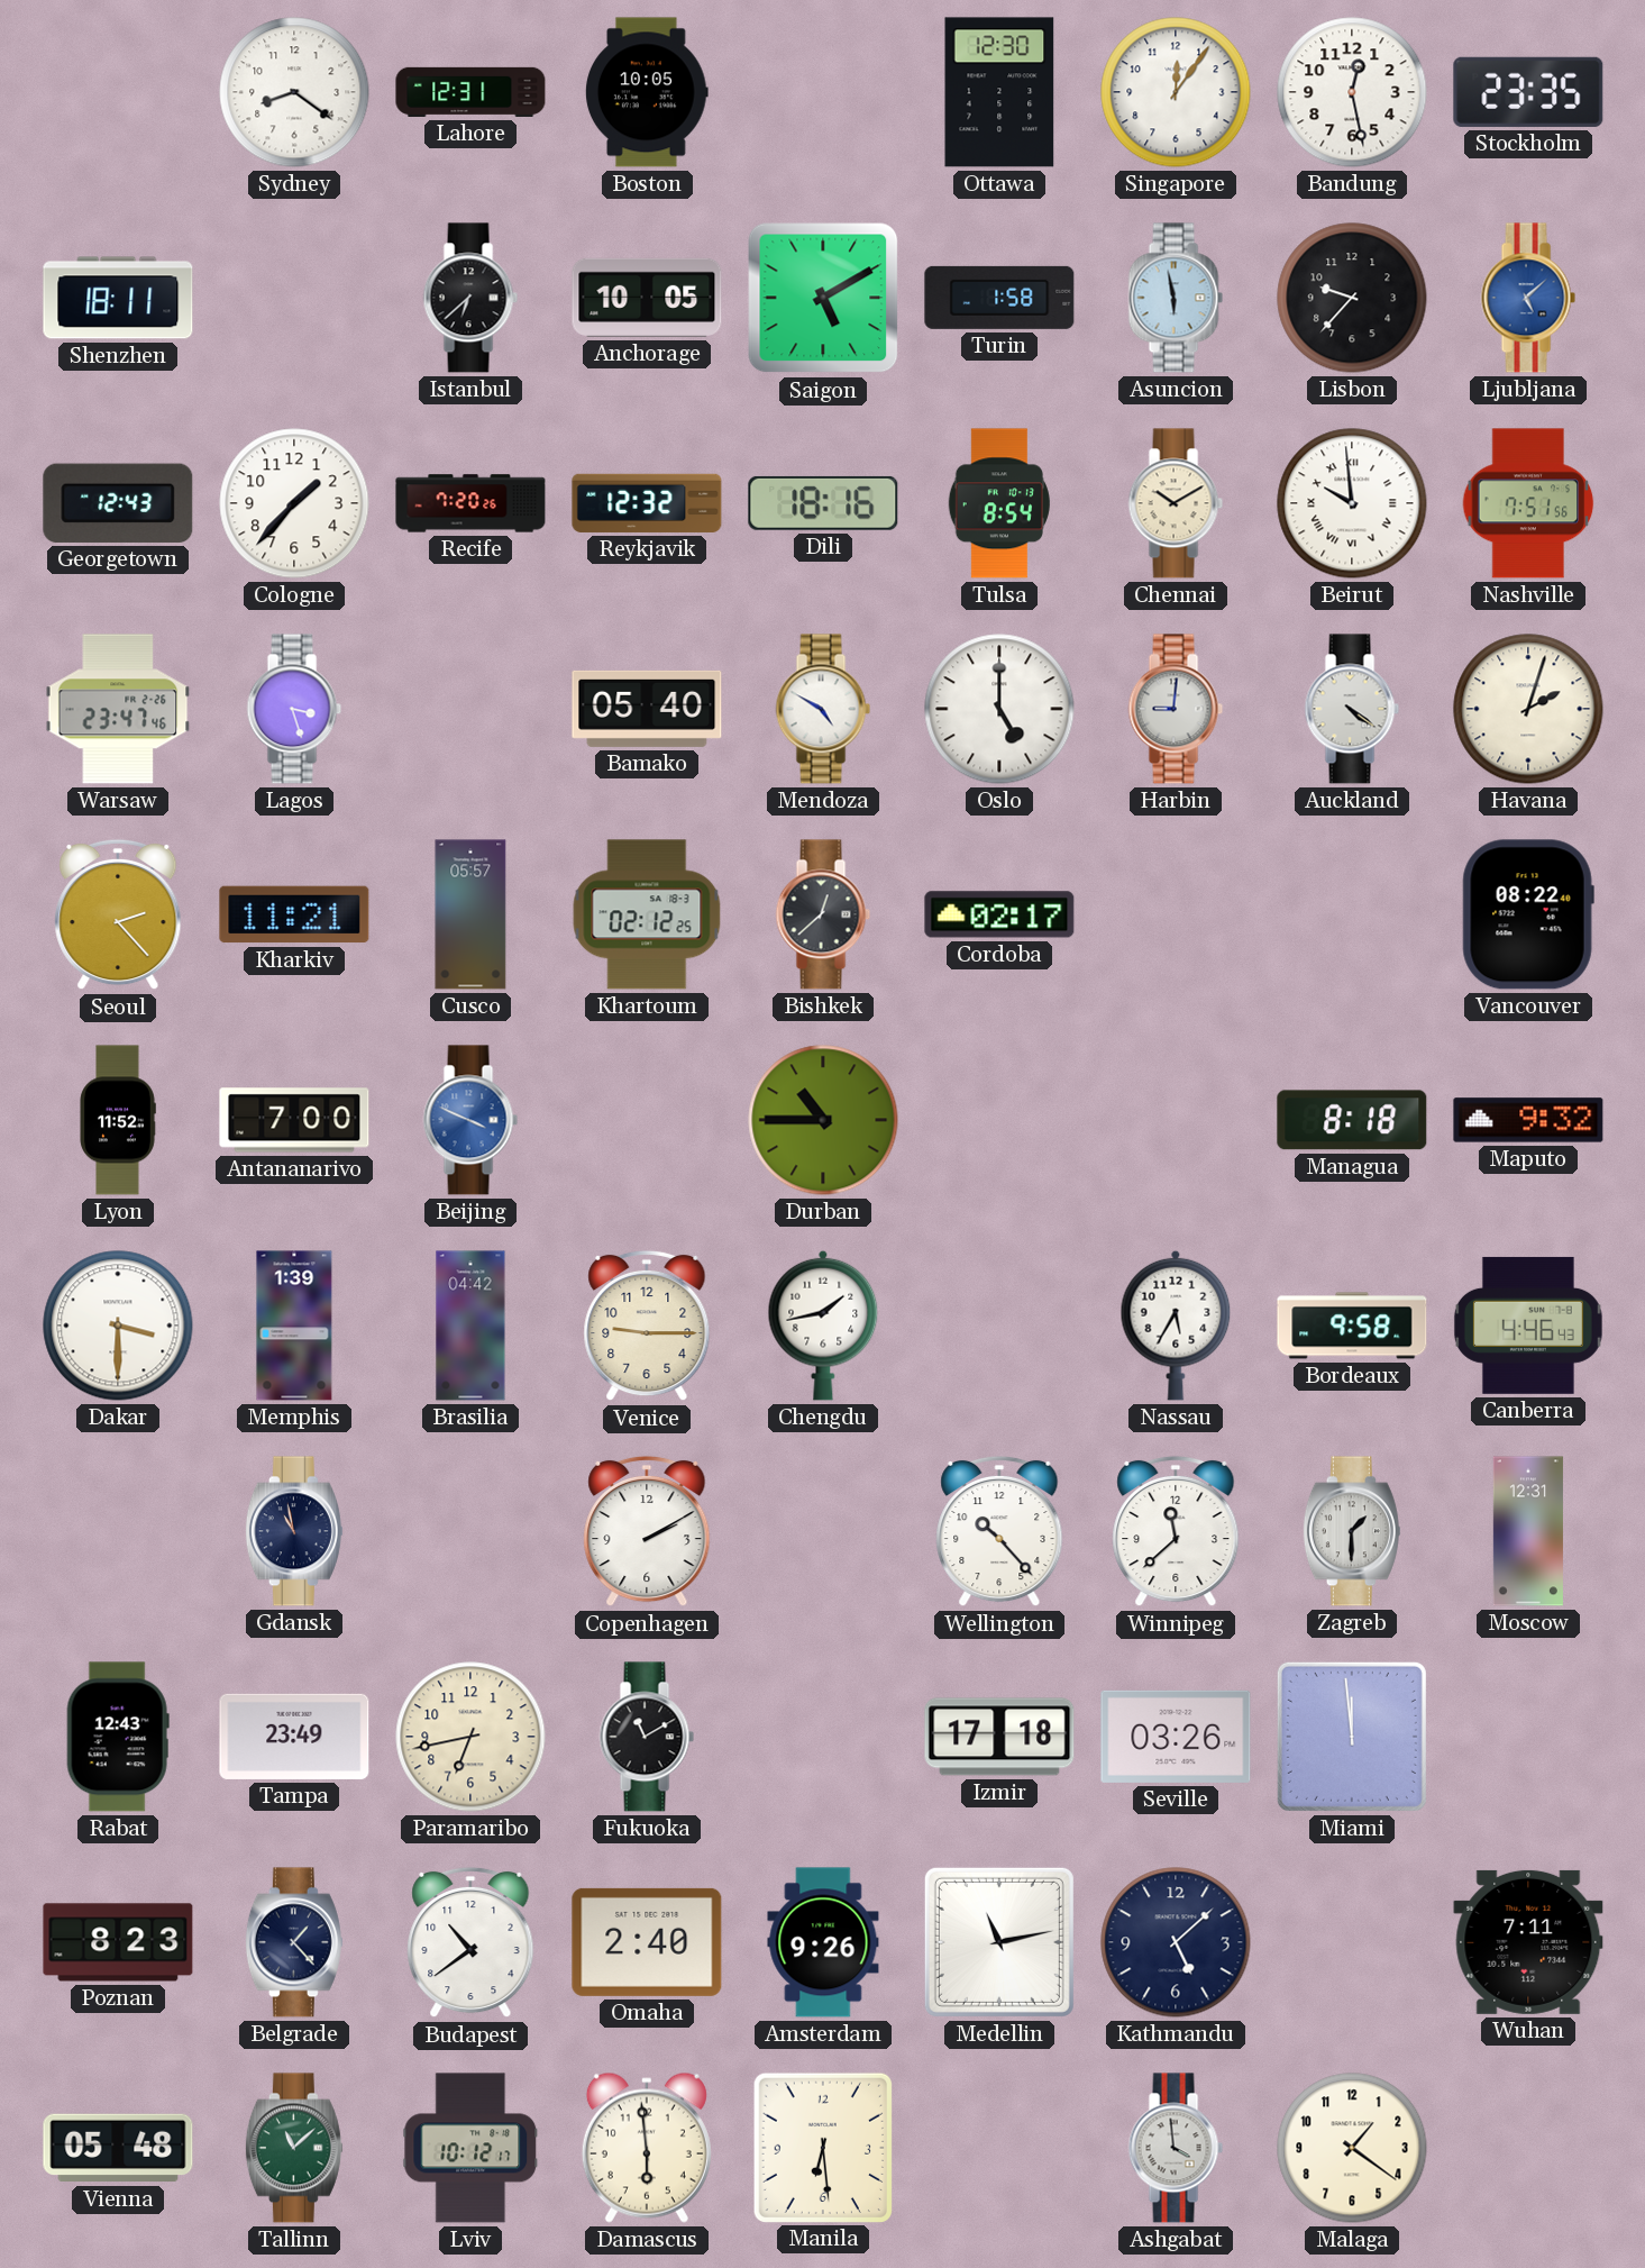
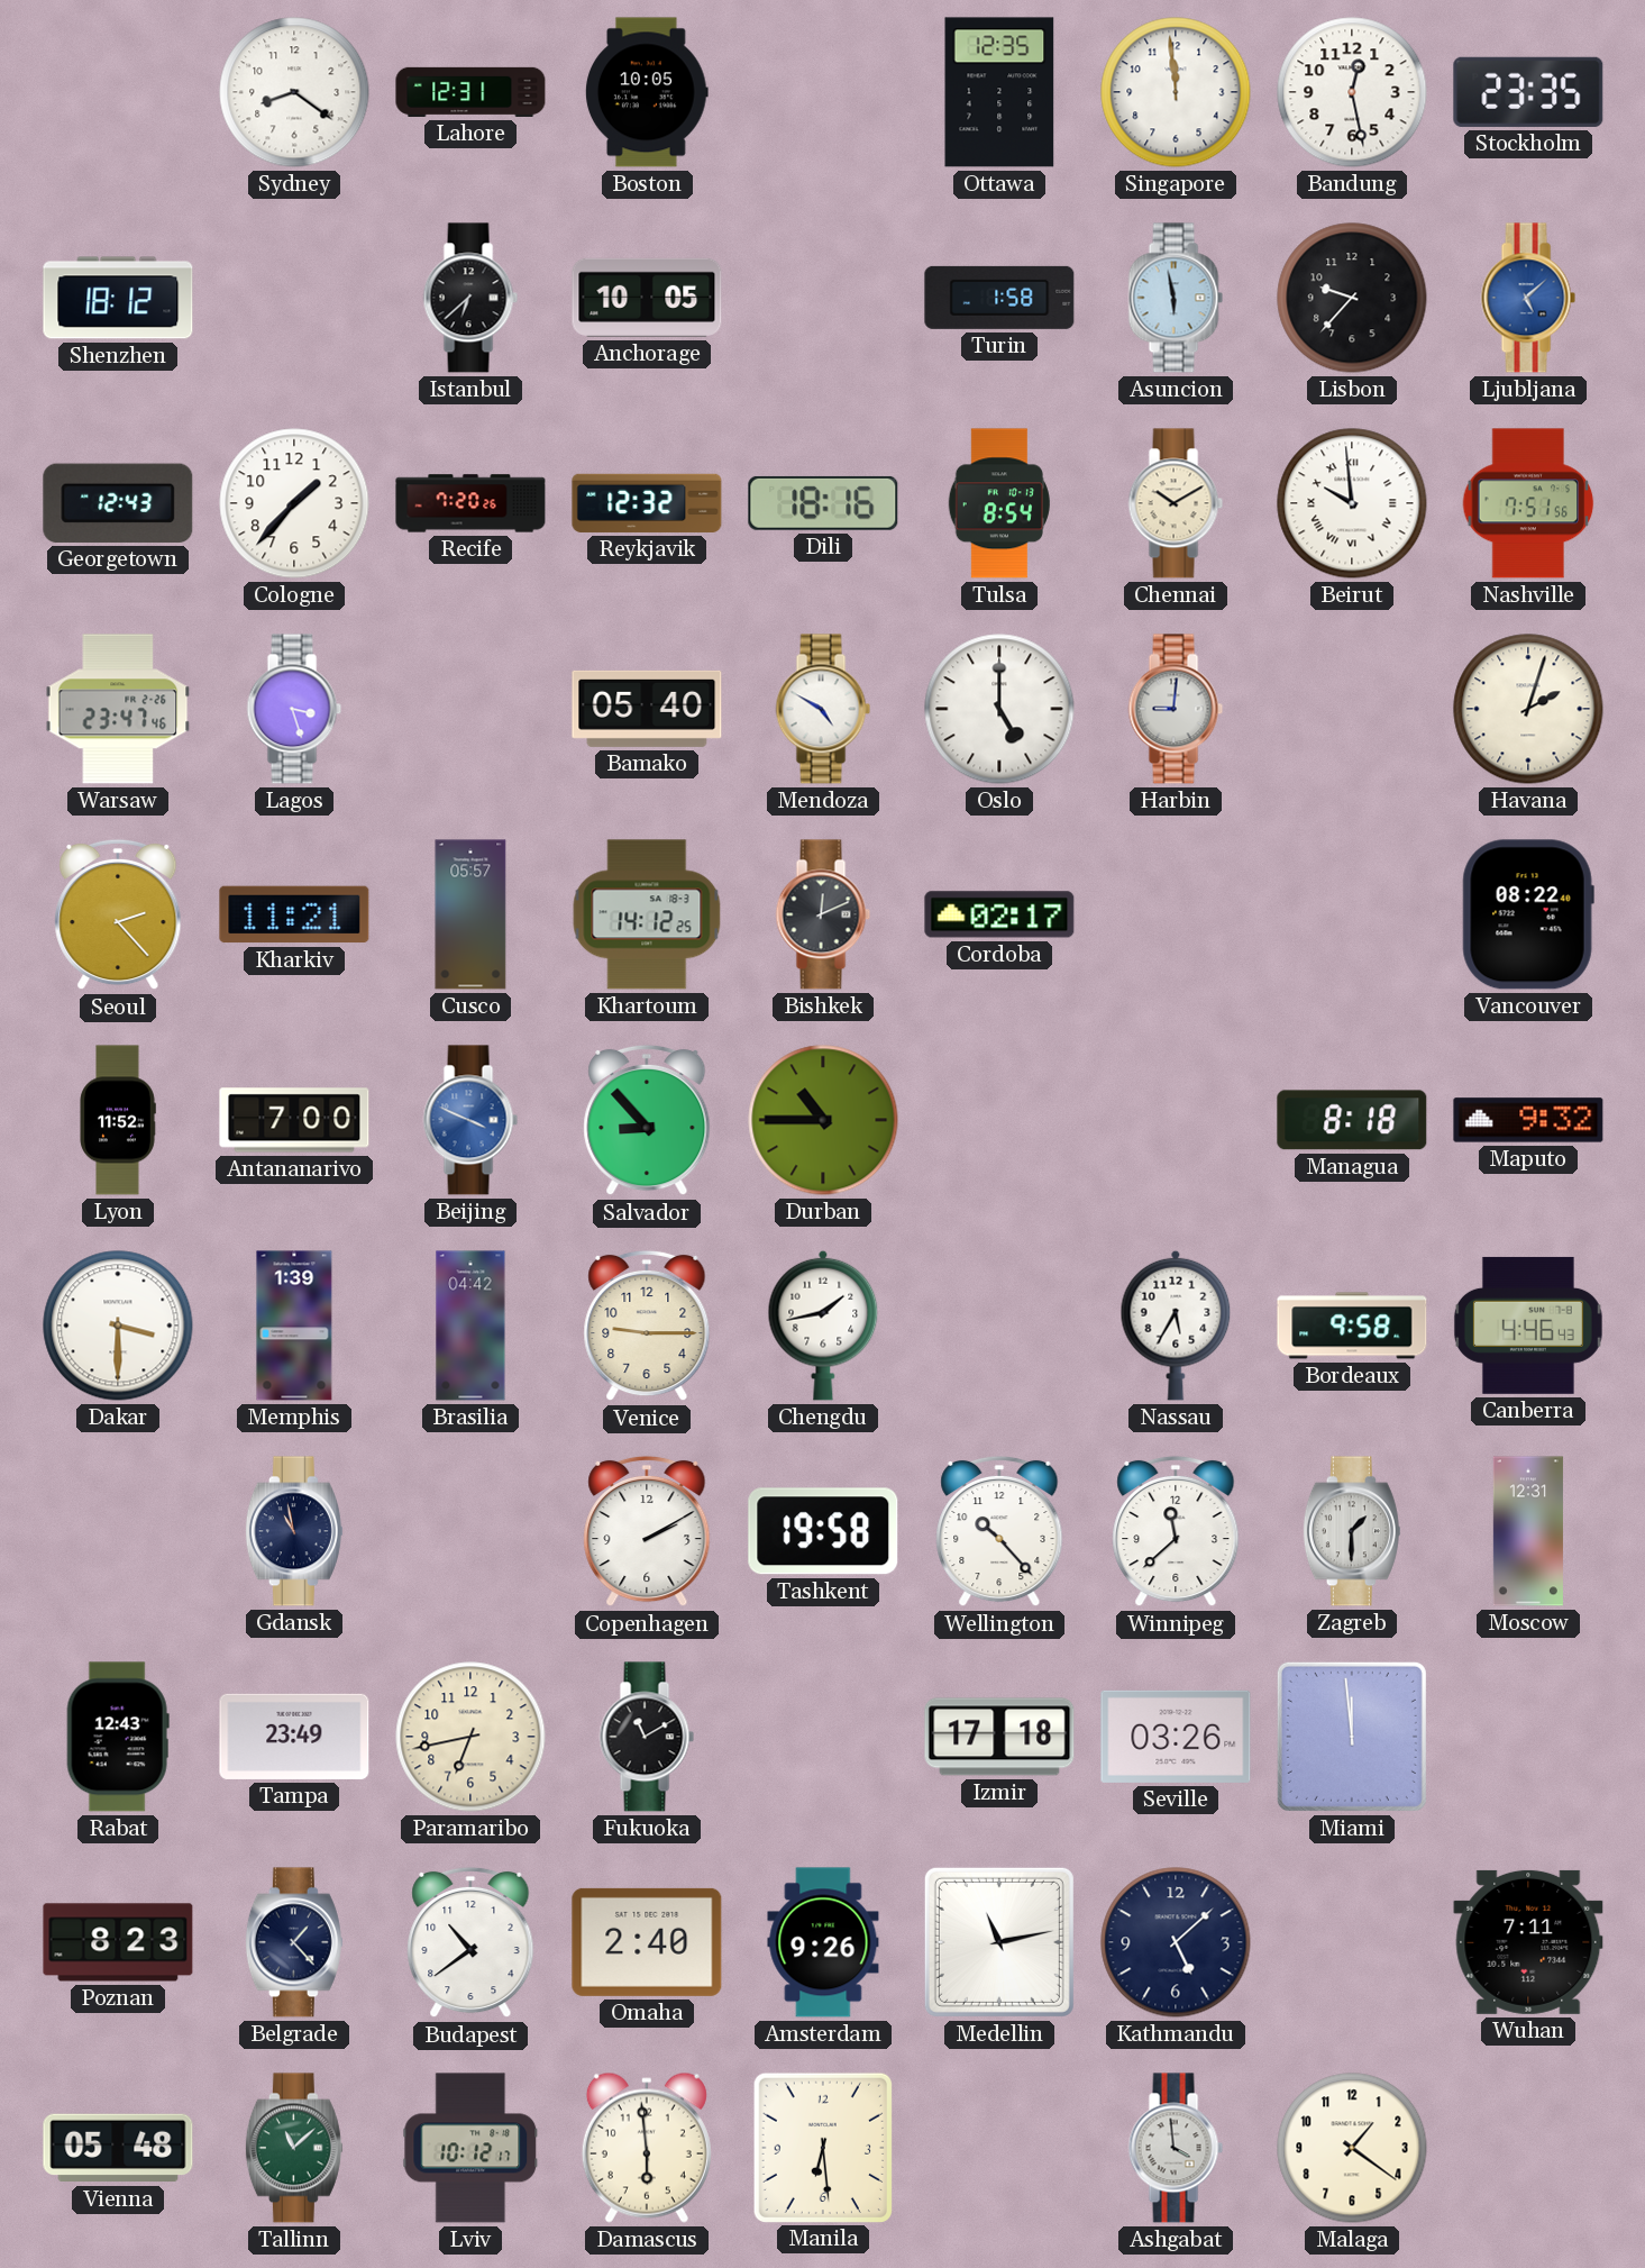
Ottawa: 12:30 -> 12:35
Singapore: 12:06 -> 11:59
Shenzhen: 18:11 -> 18:12
Saigon: 5:10 -> none
Auckland: 4:21 -> none
Khartoum: 02:12 -> 14:12
Bishkek: 12:38 -> 12:11
Salvador: none -> 8:53
Tashkent: none -> 19:58
